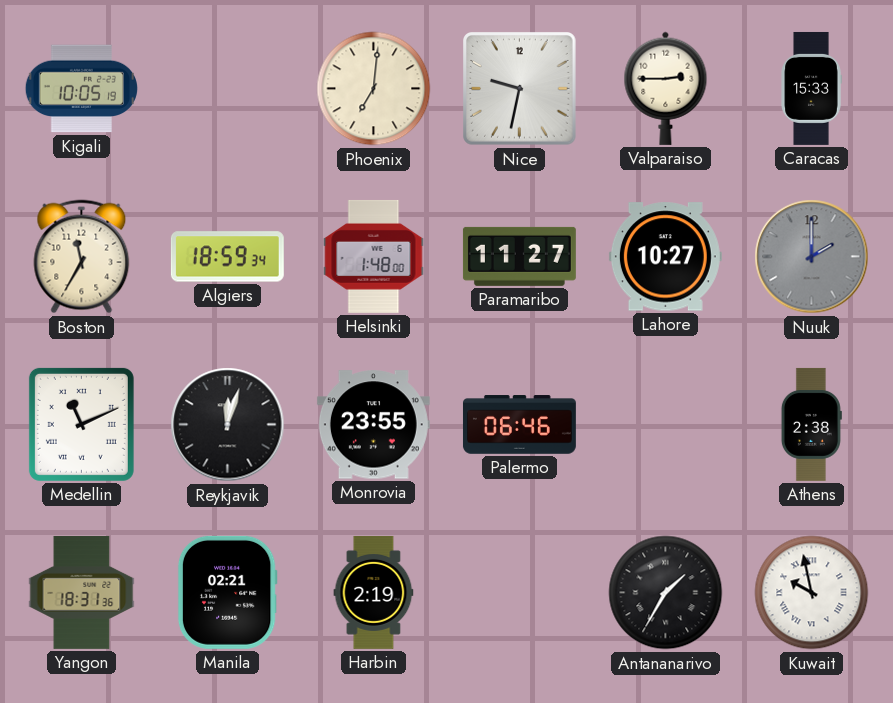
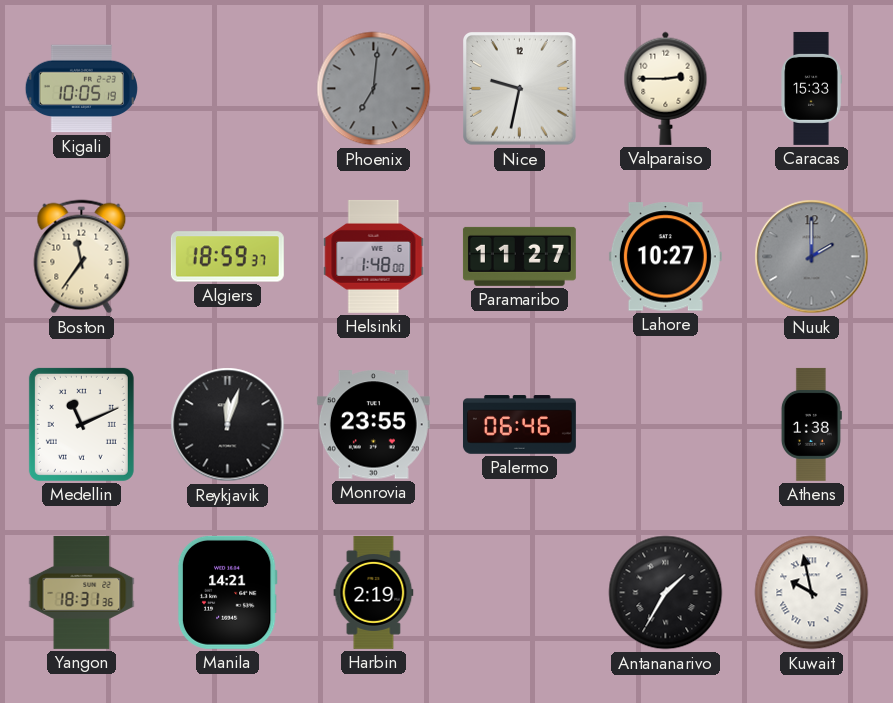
Phoenix dial: cream -> grey
Boston: 11:35 -> 11:36
Algiers: 18:59:34 -> 18:59:37
Athens: 2:38 -> 1:38
Manila: 02:21 -> 14:21
